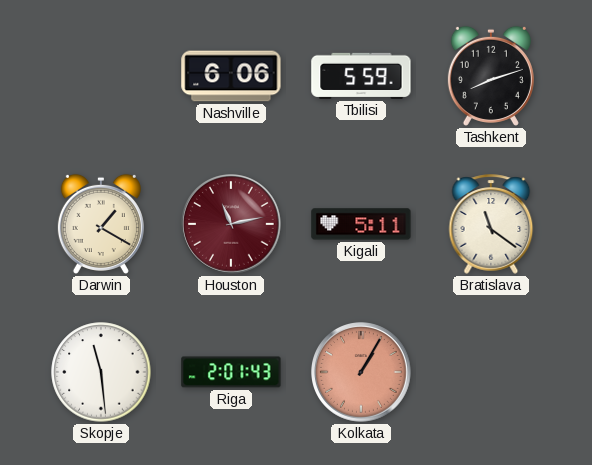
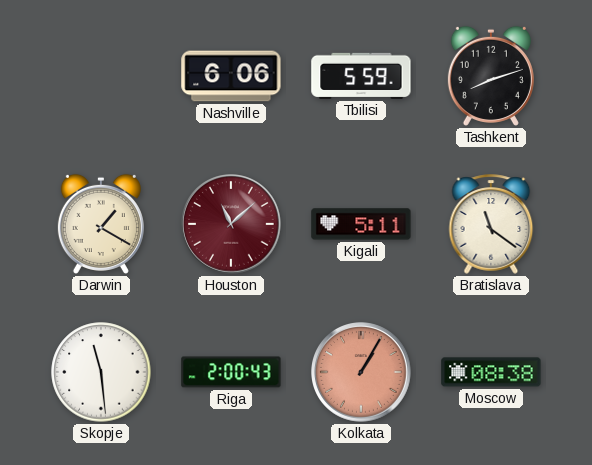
Houston: 11:13 -> 11:08
Riga: 2:01 -> 2:00
Moscow: none -> 08:38
